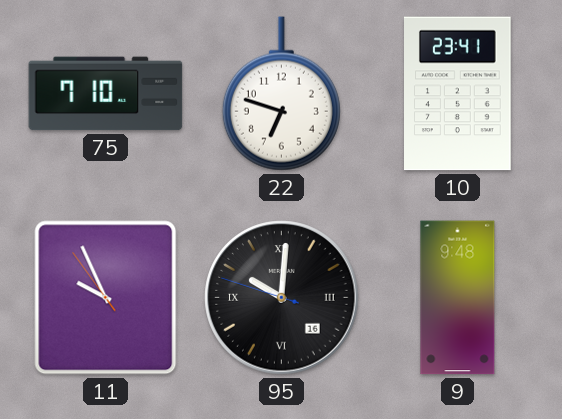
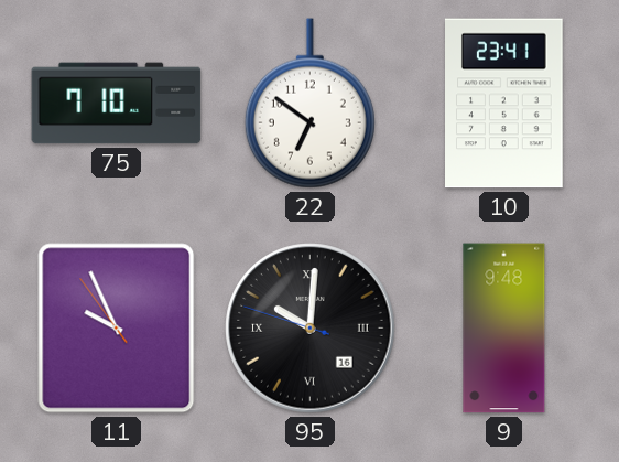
22: 6:48 -> 6:51
